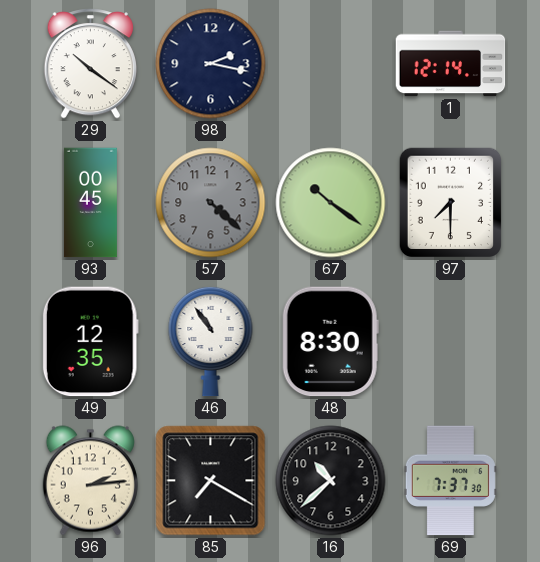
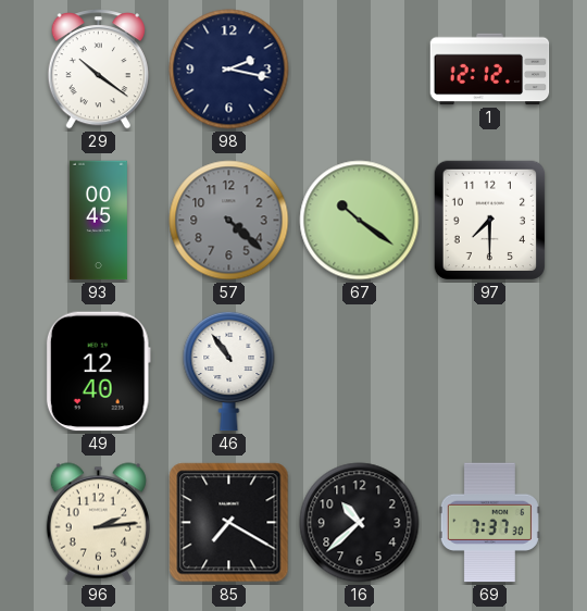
1: 12:14 -> 12:12
49: 12:35 -> 12:40
48: 8:30 -> none
